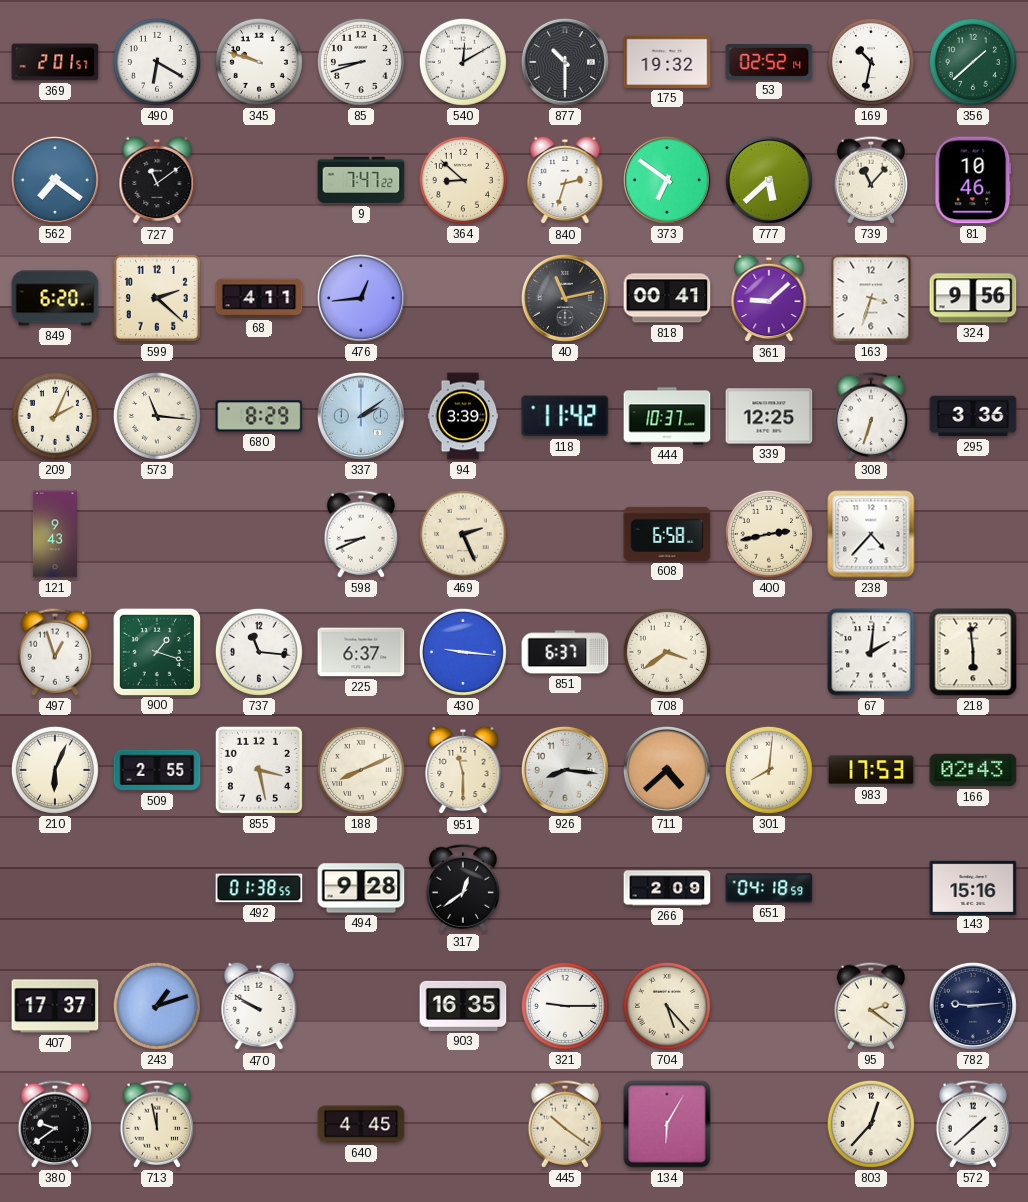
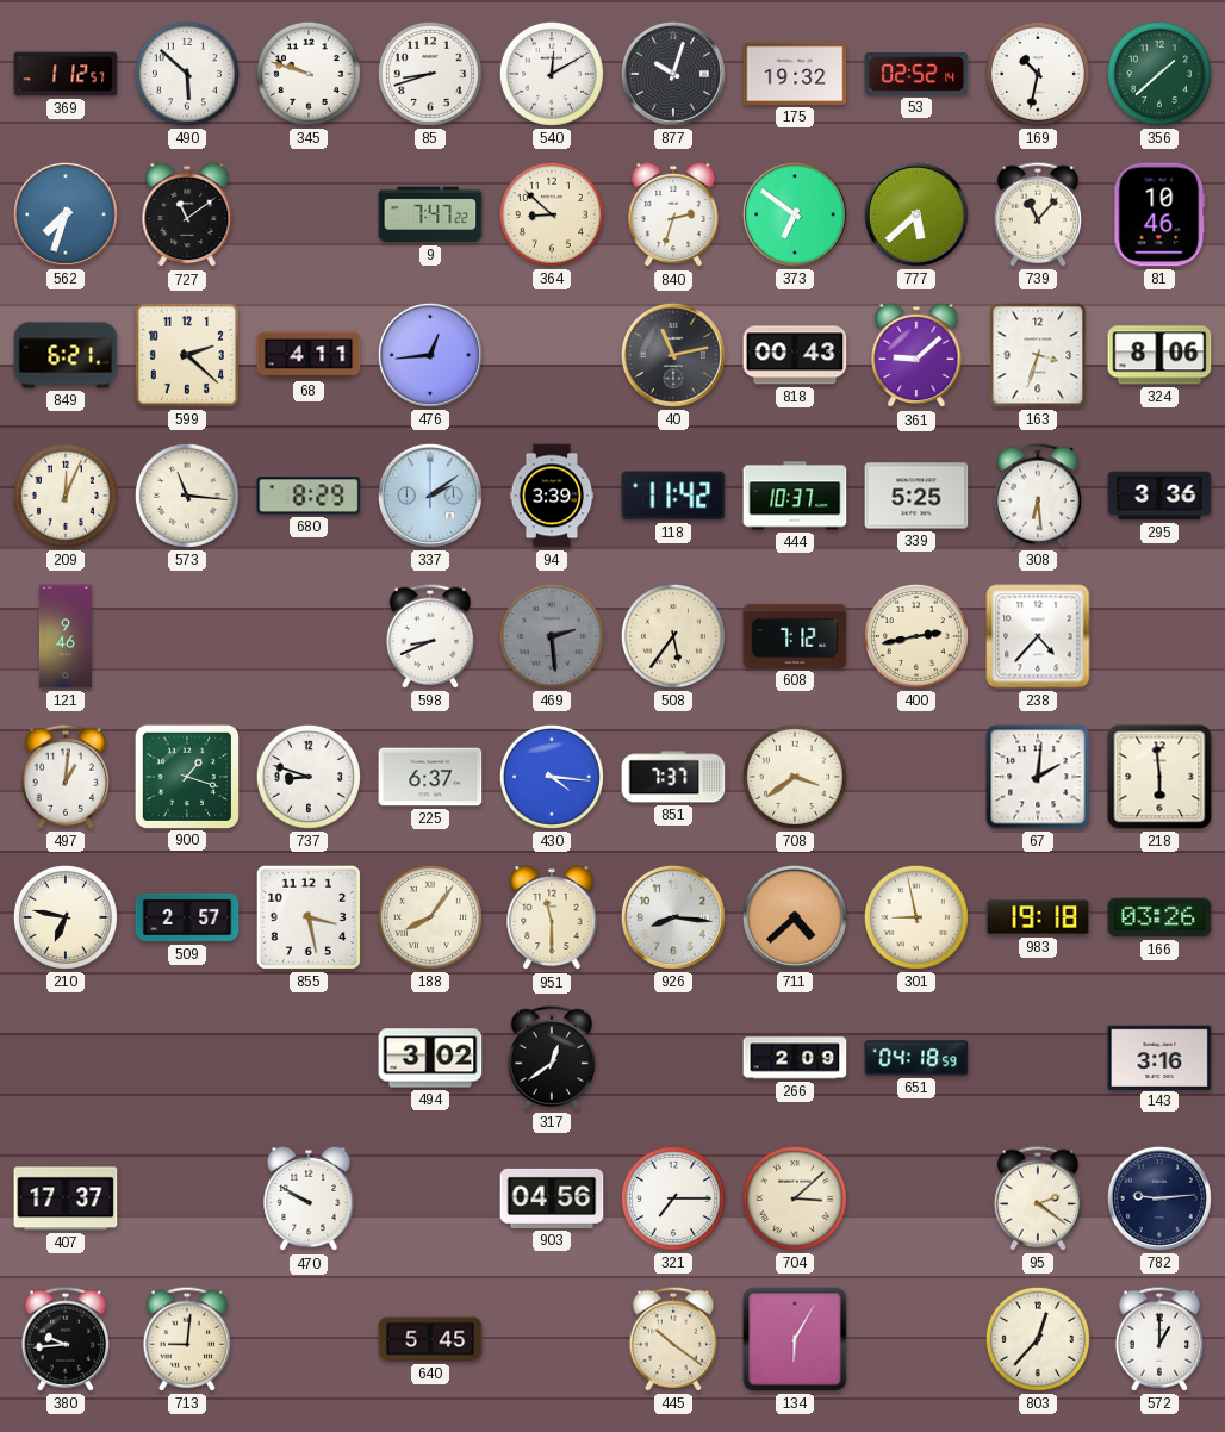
369: 2:01 -> 1:12
490: 6:20 -> 5:52
877: 10:30 -> 10:03
562: 7:21 -> 7:33
849: 6:20 -> 6:21
818: 00:41 -> 00:43
324: 9:56 -> 8:06
209: 2:04 -> 12:04
339: 12:25 -> 5:25
308: 6:33 -> 6:29
121: 9:43 -> 9:46
469: 2:26 -> 2:29
469 dial: cream -> grey
508: none -> 5:36
608: 6:58 -> 7:12
497: 12:57 -> 1:01
737: 11:16 -> 8:48
430: 9:16 -> 4:16
851: 6:37 -> 7:37
210: 6:04 -> 6:47
509: 2:55 -> 2:57
188: 8:11 -> 8:06
301: 8:01 -> 8:58
983: 17:53 -> 19:18
166: 02:43 -> 03:26
492: 01:38 -> none
494: 9:28 -> 3:02
143: 15:16 -> 3:16
243: 1:12 -> none
903: 16:35 -> 04:56
321: 9:15 -> 7:15
704: 5:23 -> 3:08
380: 9:39 -> 9:44
713: 11:58 -> 9:01
640: 4:45 -> 5:45
572: 1:38 -> 1:00
